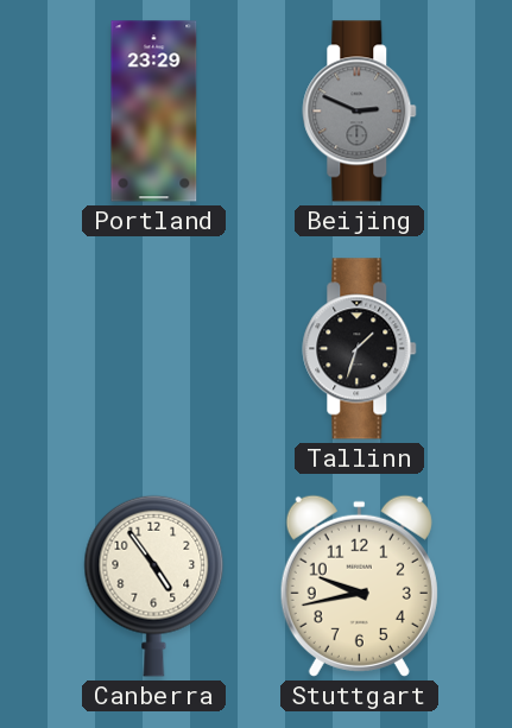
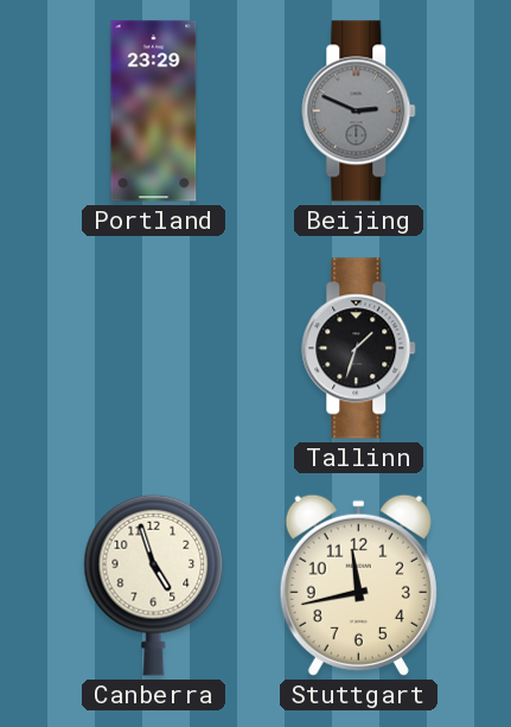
Canberra: 4:54 -> 4:57
Stuttgart: 9:43 -> 11:43
